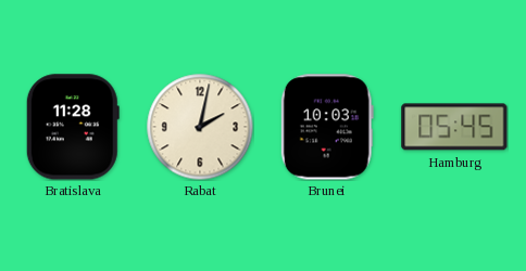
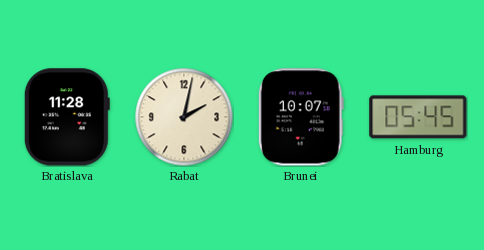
Brunei: 10:03 -> 10:07
